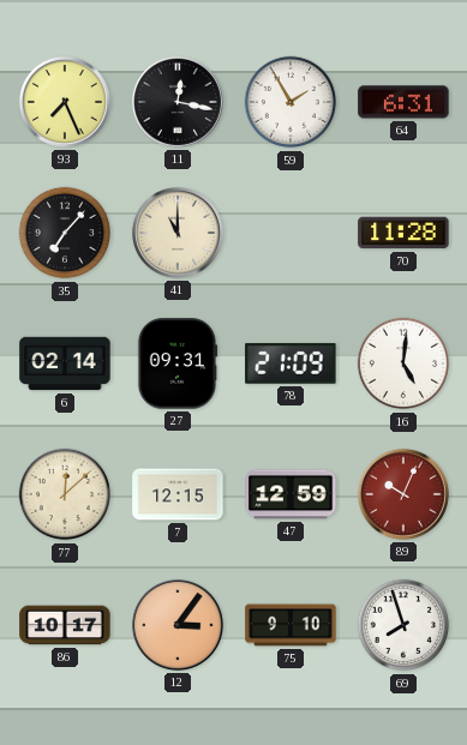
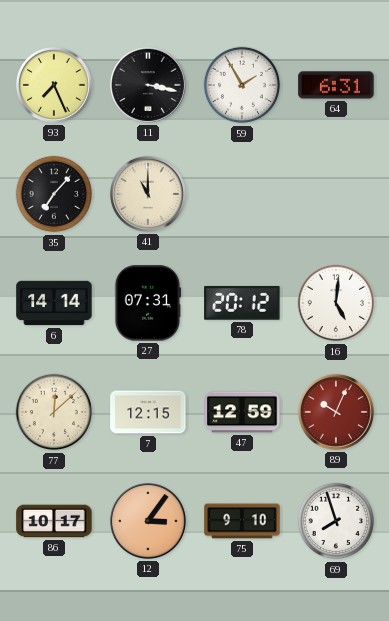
11: 12:17 -> 3:17
70: 11:28 -> none
6: 02:14 -> 14:14
27: 09:31 -> 07:31
78: 21:09 -> 20:12
